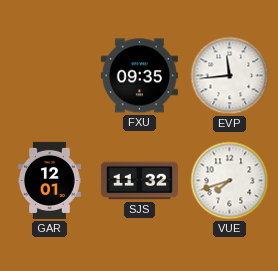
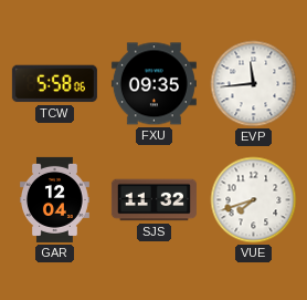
TCW: none -> 5:58
GAR: 12:01 -> 12:04
